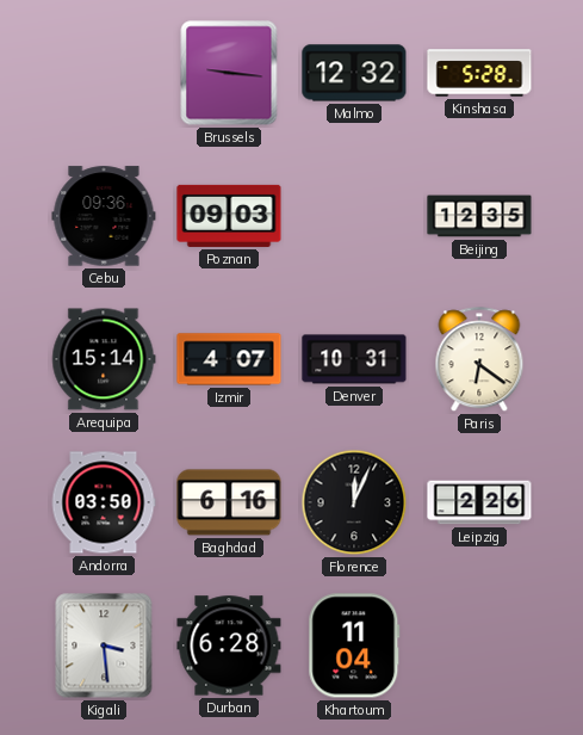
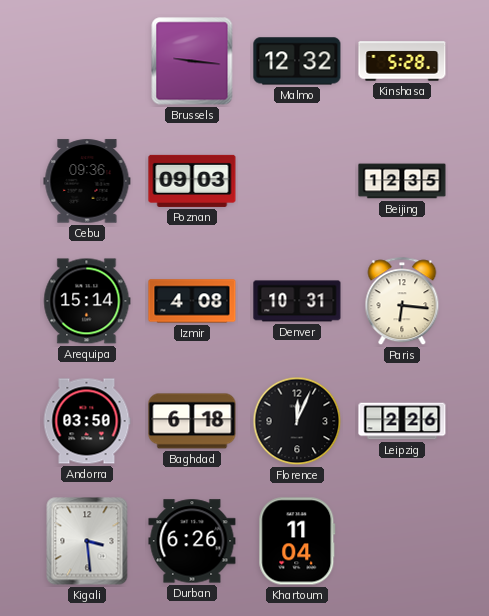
Izmir: 4:07 -> 4:08
Paris: 6:21 -> 6:16
Baghdad: 6:16 -> 6:18
Durban: 6:28 -> 6:26
